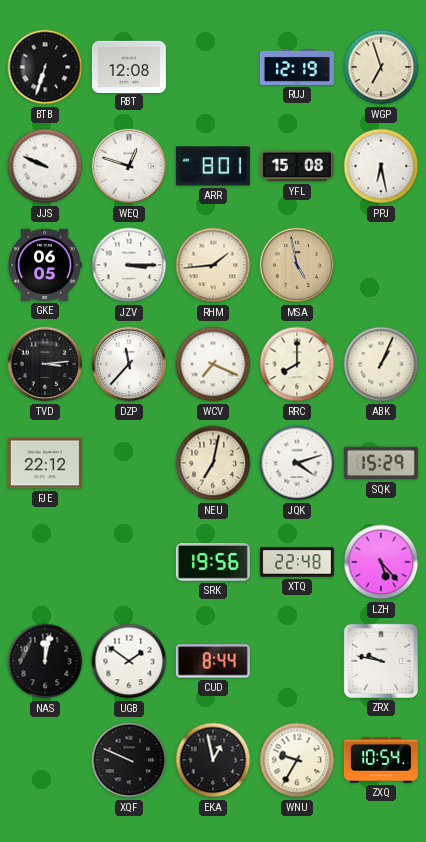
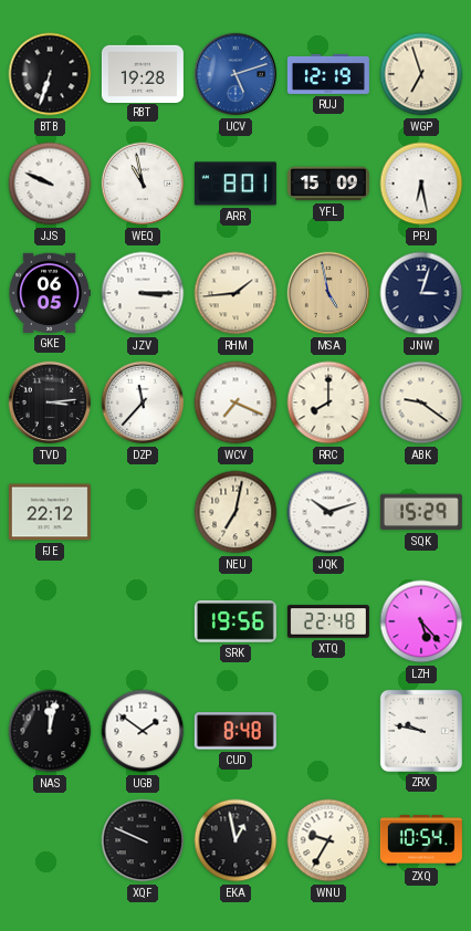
RBT: 12:08 -> 19:28
UCV: none -> 5:12
WEQ: 12:48 -> 10:58
YFL: 15:08 -> 15:09
JNW: none -> 3:03
ABK: 1:04 -> 9:21
JQK: 4:12 -> 10:12
CUD: 8:44 -> 8:48
